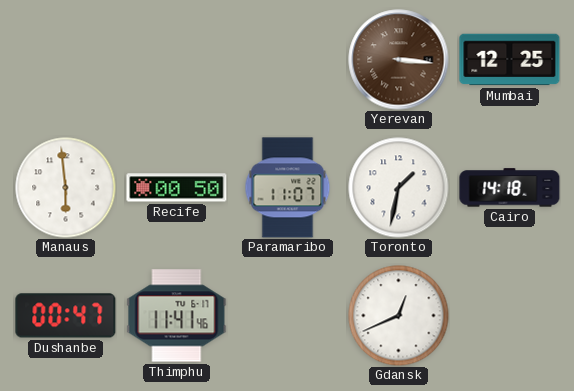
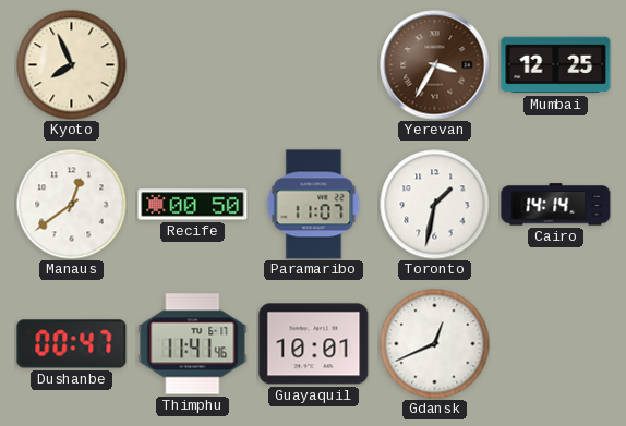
Kyoto: none -> 7:56
Yerevan: 3:16 -> 3:35
Manaus: 5:59 -> 12:39
Cairo: 14:18 -> 14:14
Guayaquil: none -> 10:01
